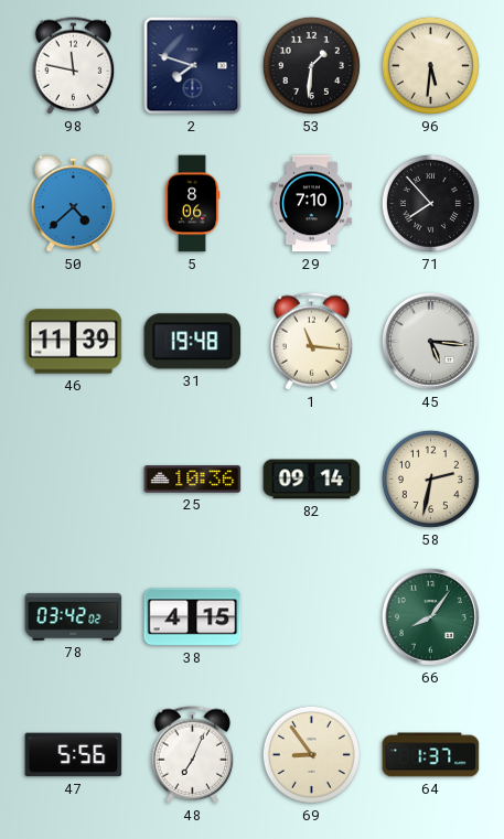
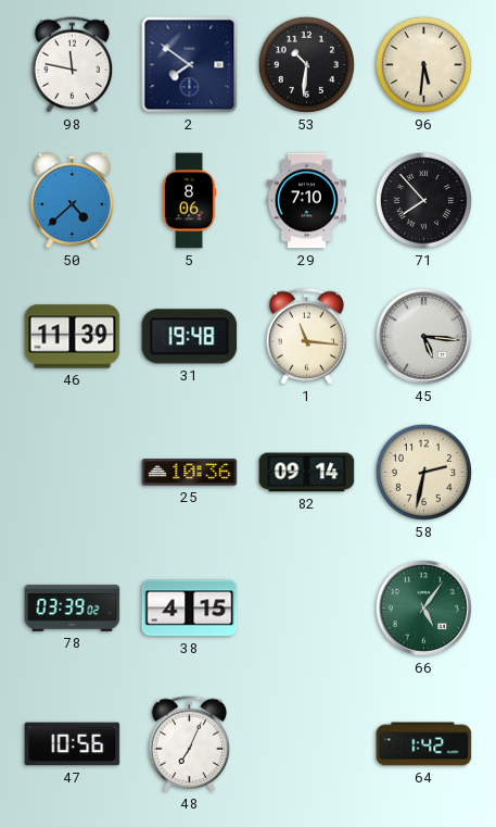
2: 7:48 -> 7:51
53: 1:31 -> 10:31
78: 03:42 -> 03:39
66: 8:06 -> 5:06
47: 5:56 -> 10:56
69: 8:54 -> none
64: 1:37 -> 1:42
